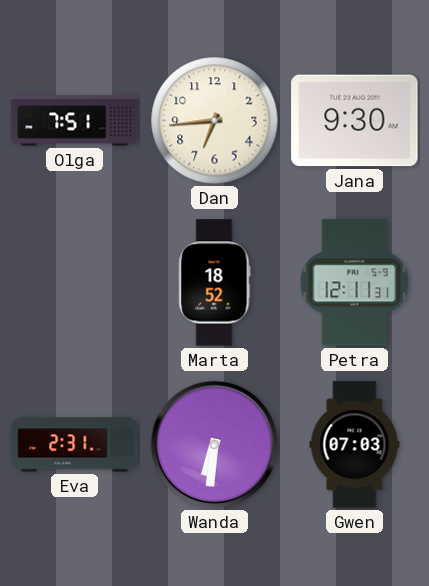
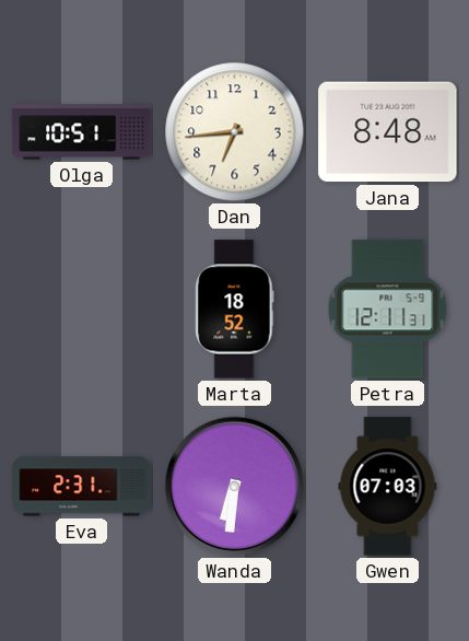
Olga: 7:51 -> 10:51
Jana: 9:30 -> 8:48
